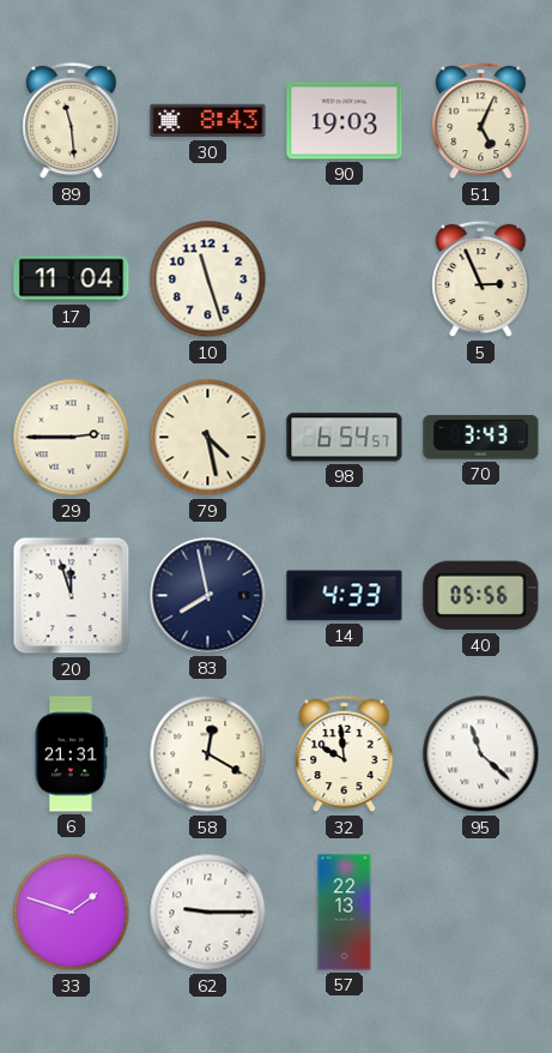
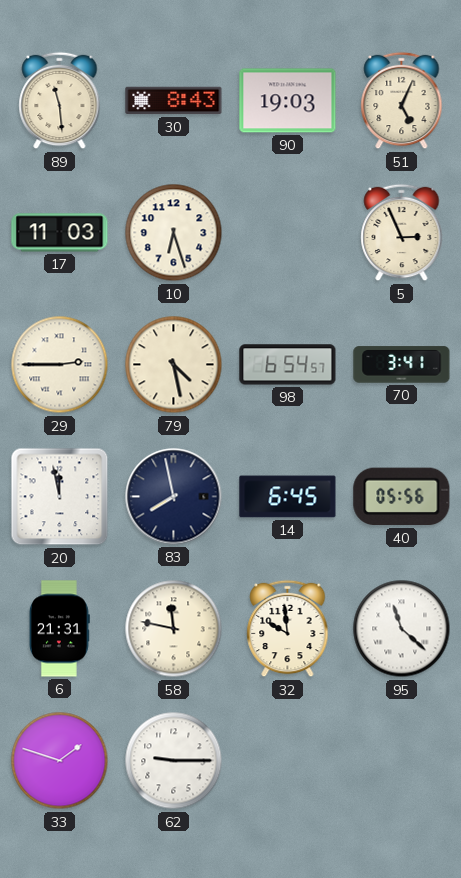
17: 11:04 -> 11:03
10: 11:27 -> 6:27
70: 3:43 -> 3:41
20: 11:57 -> 11:58
14: 4:33 -> 6:45
58: 12:20 -> 11:47
57: 22:13 -> none
